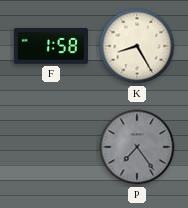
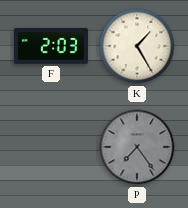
F: 1:58 -> 2:03
K: 8:25 -> 1:25
